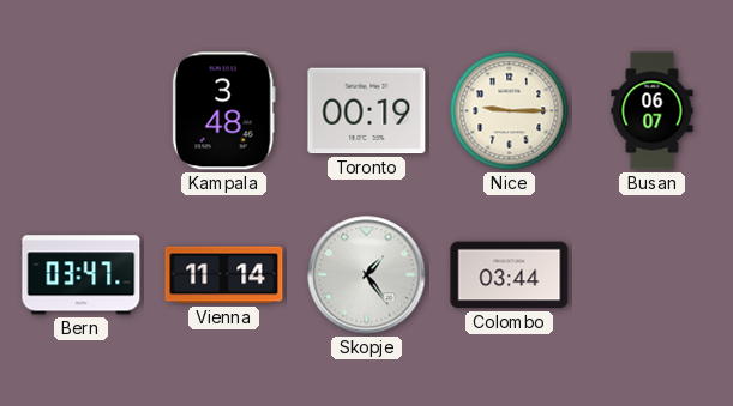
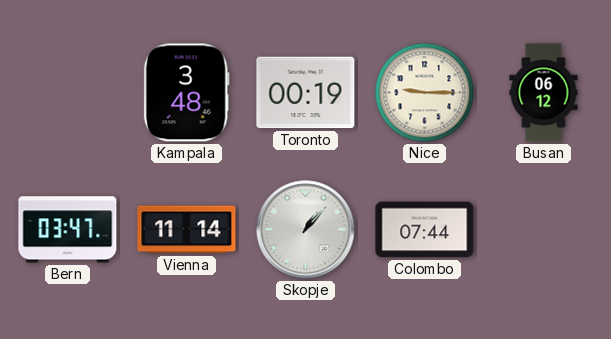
Busan: 06:07 -> 06:12
Skopje: 1:24 -> 1:07
Colombo: 03:44 -> 07:44
